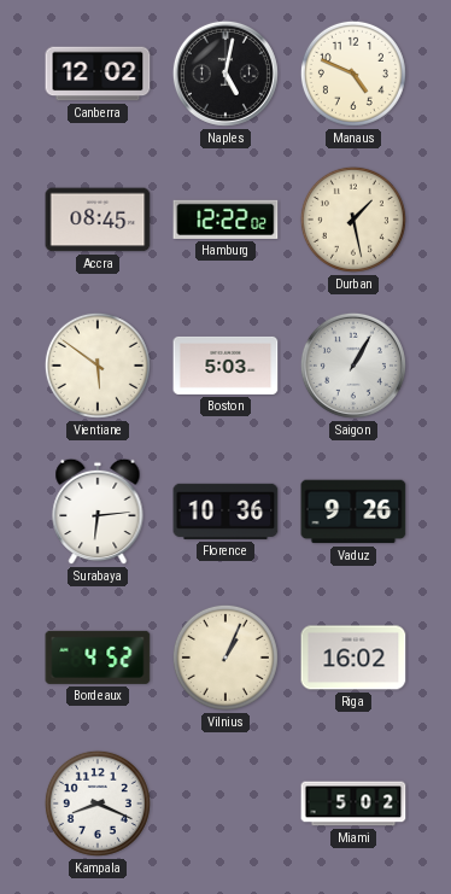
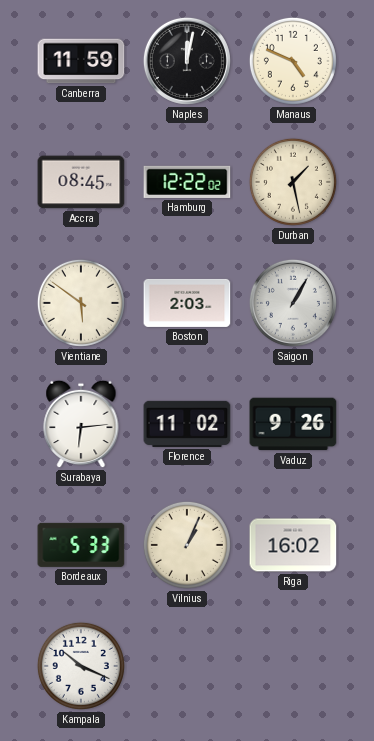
Canberra: 12:02 -> 11:59
Naples: 5:02 -> 12:02
Boston: 5:03 -> 2:03
Florence: 10:36 -> 11:02
Bordeaux: 4:52 -> 5:33
Kampala: 8:19 -> 10:19
Miami: 5:02 -> none
